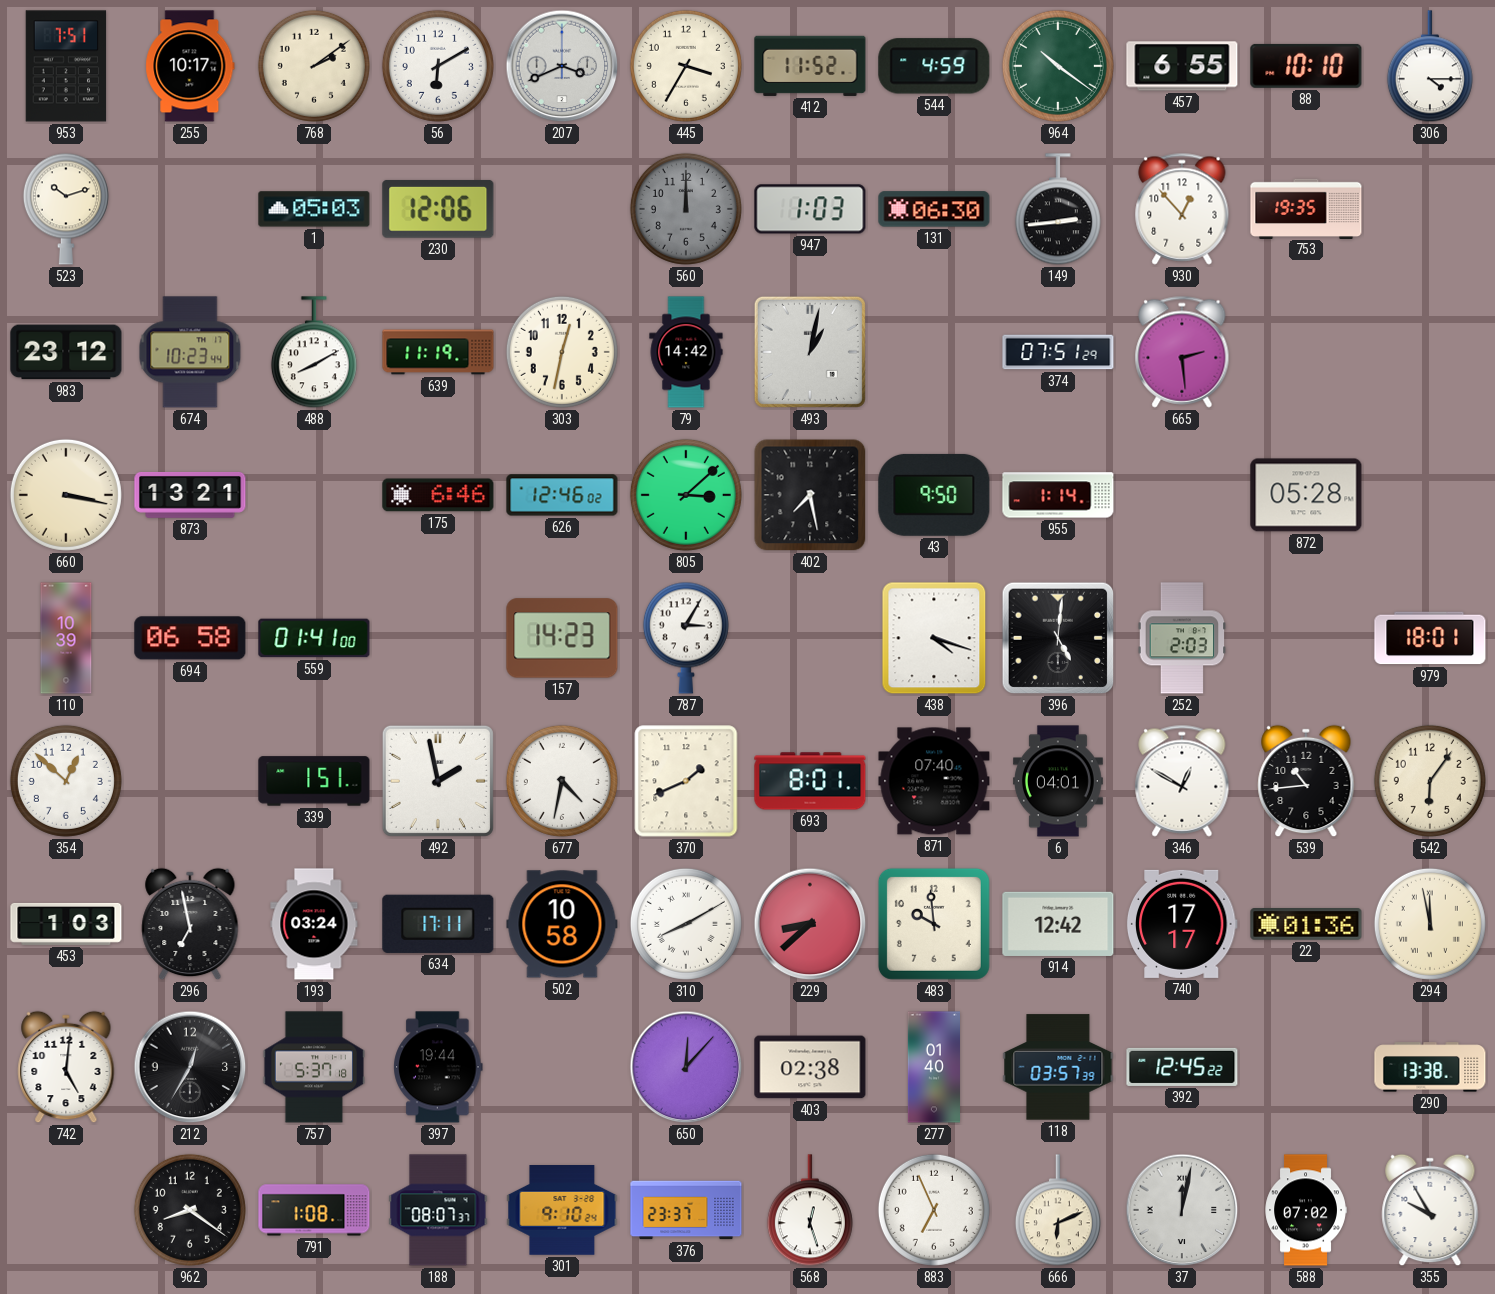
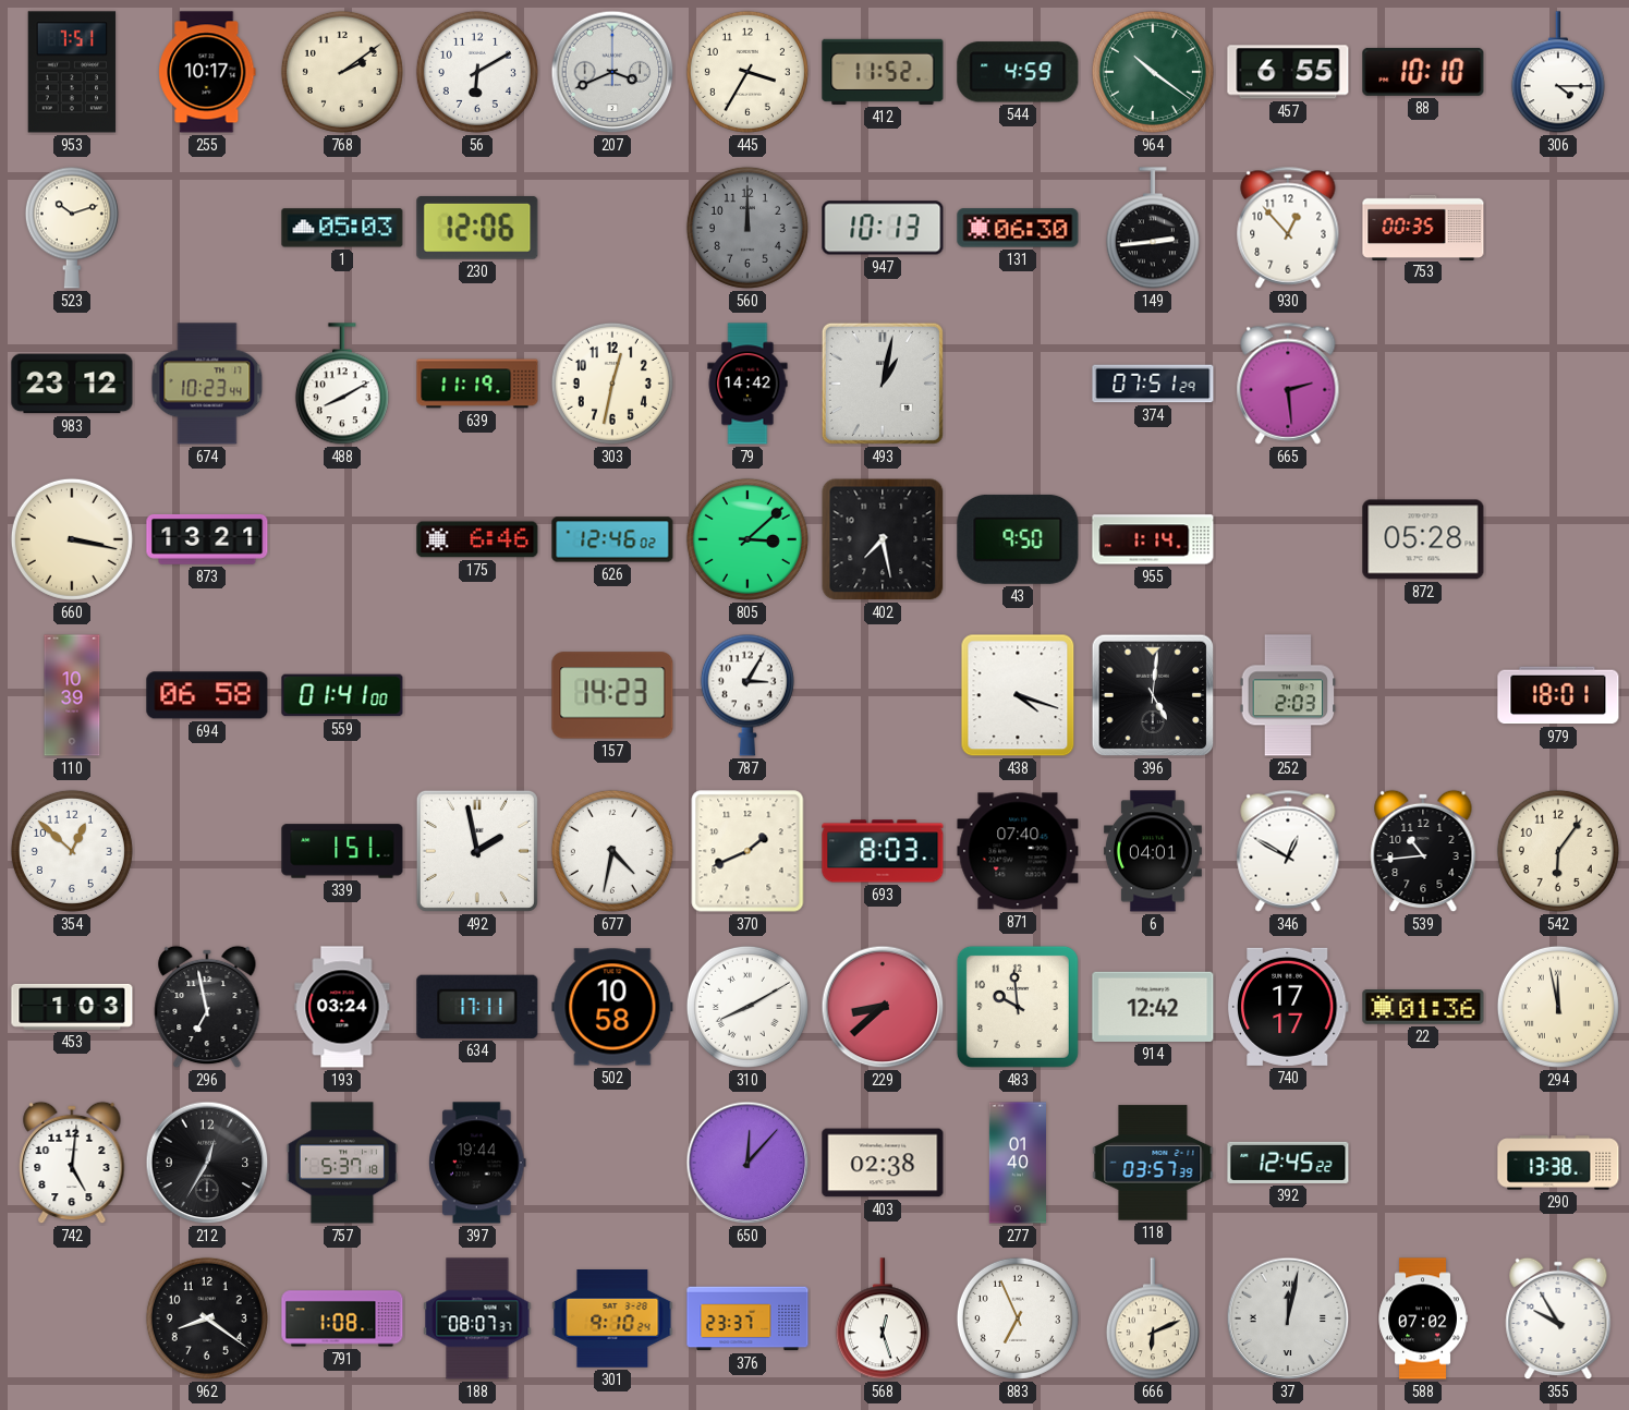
947: 1:03 -> 10:13
753: 19:35 -> 00:35
693: 8:01 -> 8:03
